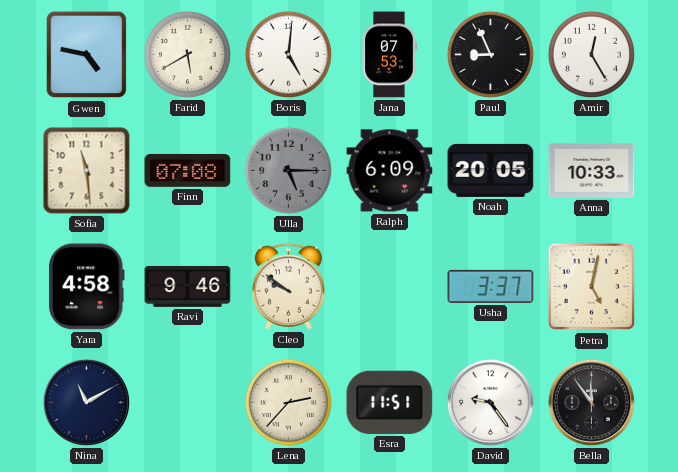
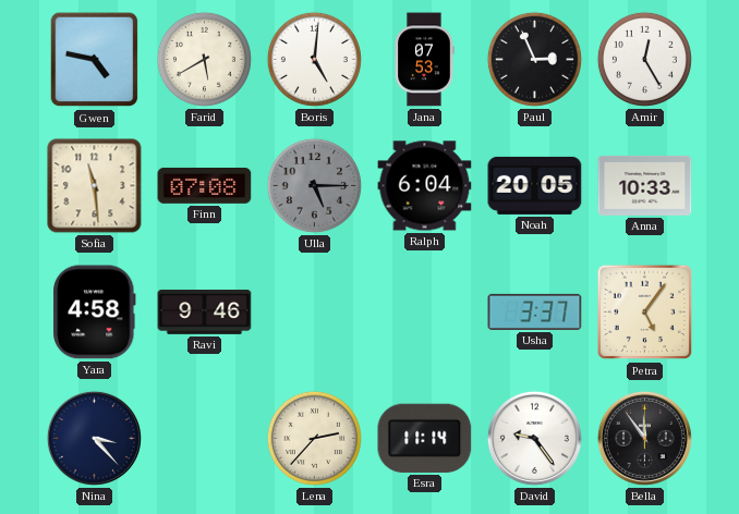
Paul: 8:56 -> 2:56
Ralph: 6:09 -> 6:04
Cleo: 9:51 -> none
Petra: 5:02 -> 5:06
Nina: 11:10 -> 3:23
Esra: 11:51 -> 11:14
